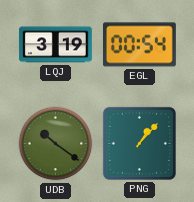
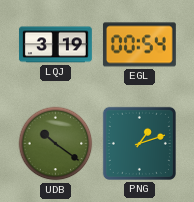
PNG: 1:07 -> 1:12
